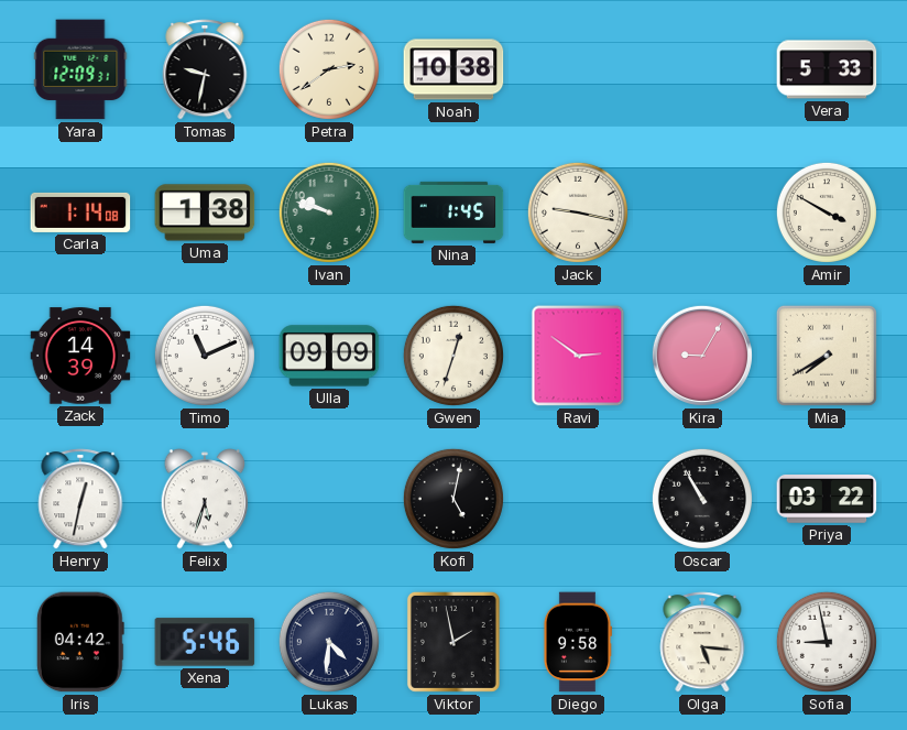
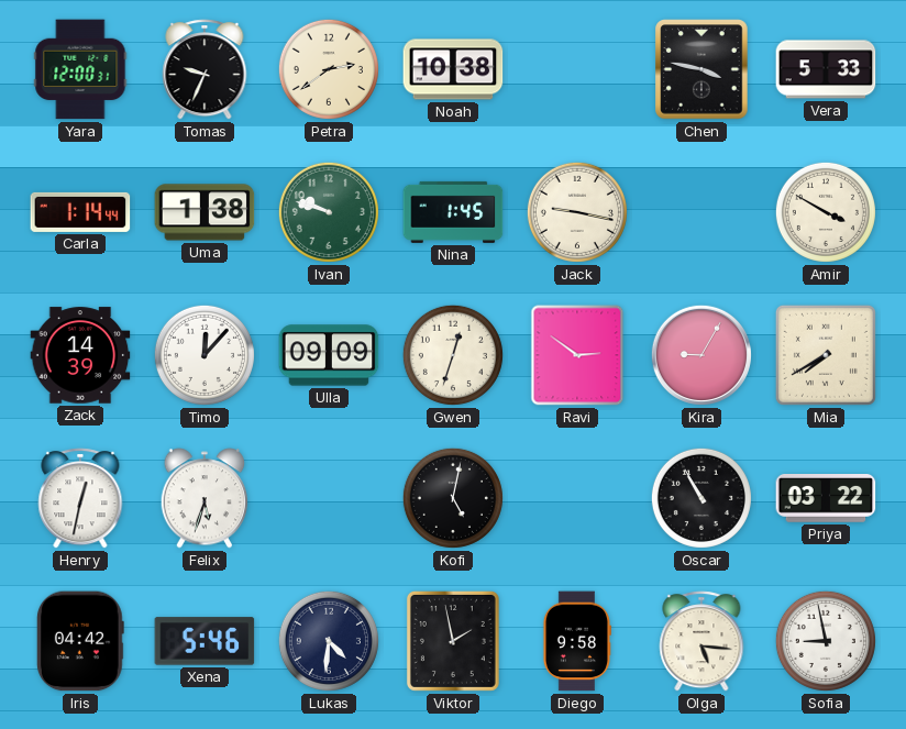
Yara: 12:09 -> 12:00
Tomas: 9:32 -> 9:34
Chen: none -> 3:47
Carla: 1:14:08 -> 1:14:44
Timo: 11:11 -> 12:07
